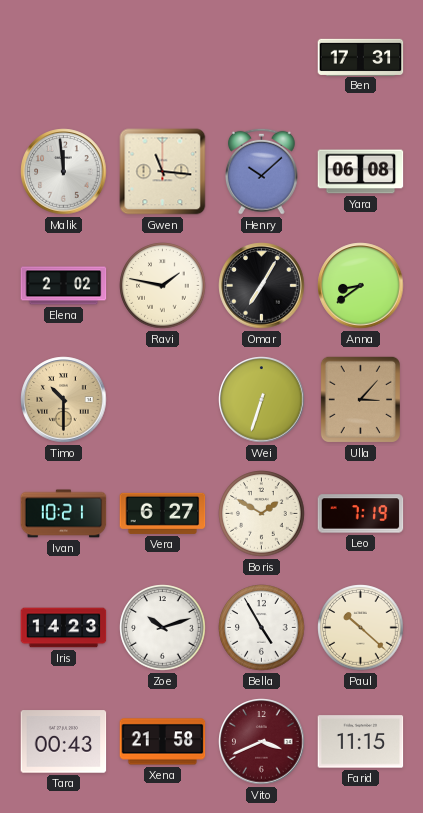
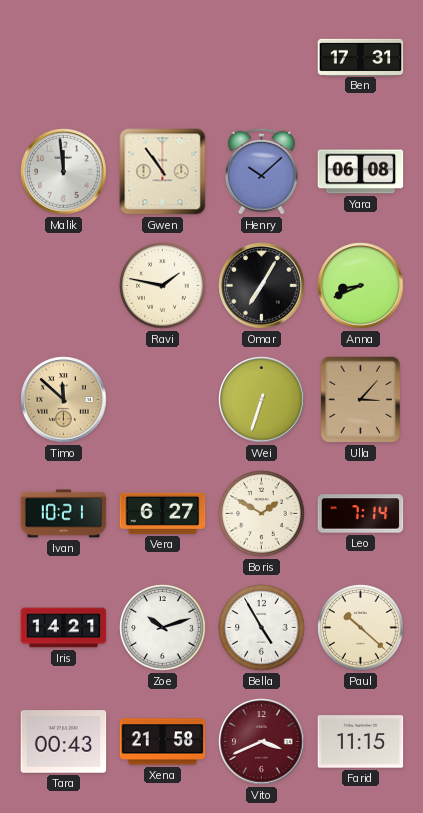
Gwen: 11:16 -> 10:54
Elena: 2:02 -> none
Anna: 8:39 -> 8:41
Timo: 10:30 -> 11:52
Leo: 7:19 -> 7:14
Iris: 14:23 -> 14:21
